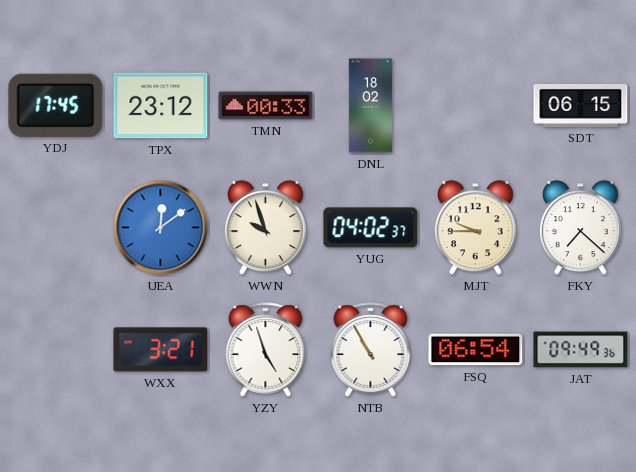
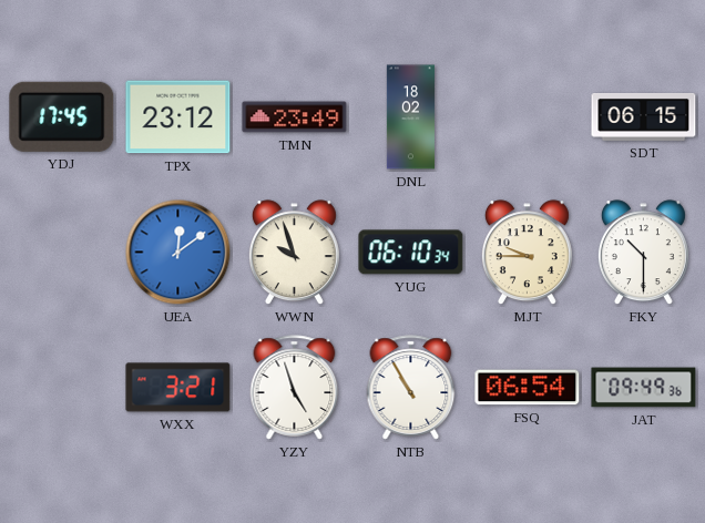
TMN: 00:33 -> 23:49
YUG: 04:02 -> 06:10
FKY: 7:22 -> 10:30
